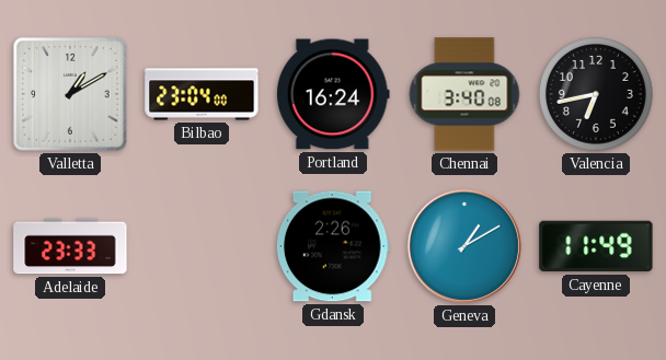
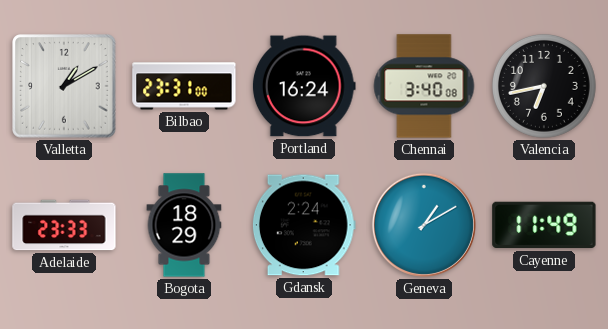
Bilbao: 23:04 -> 23:31
Bogota: none -> 18:29
Gdansk: 2:26 -> 2:24
